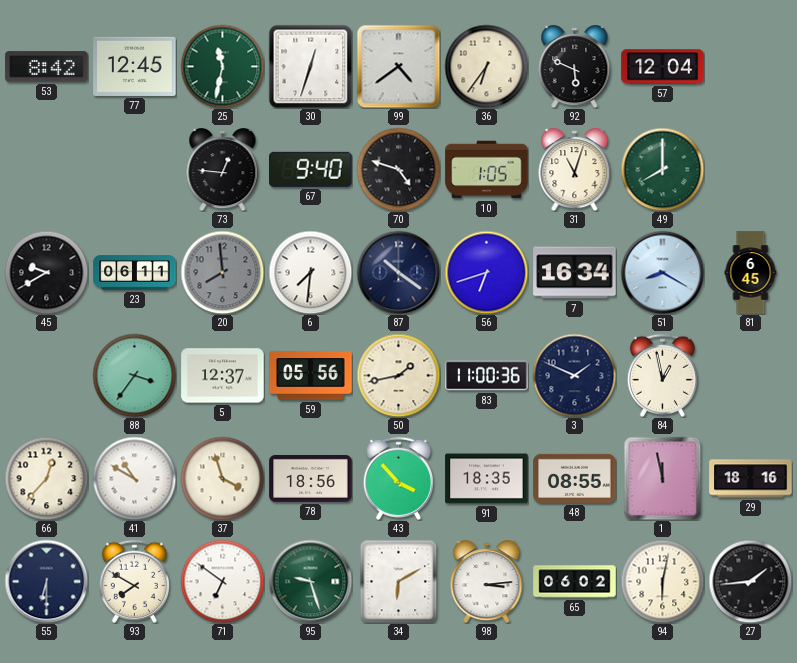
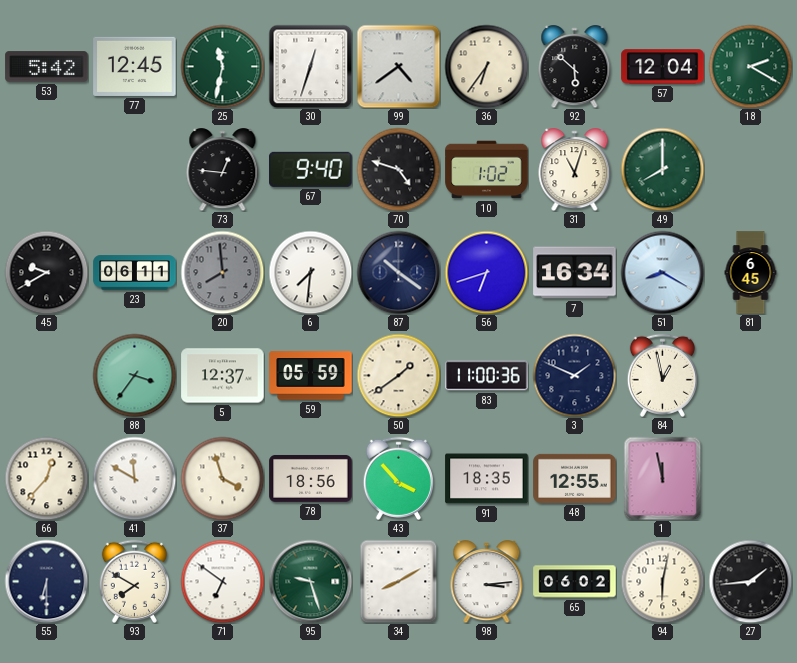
53: 8:42 -> 5:42
92: 5:49 -> 5:52
18: none -> 2:20
10: 1:05 -> 1:02
59: 05:56 -> 05:59
50: 1:43 -> 1:39
41: 10:50 -> 11:50
48: 08:55 -> 12:55
29: 18:16 -> none
34: 6:10 -> 8:10
